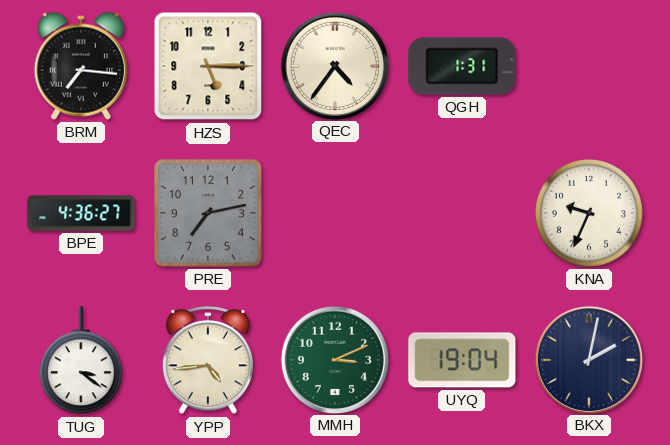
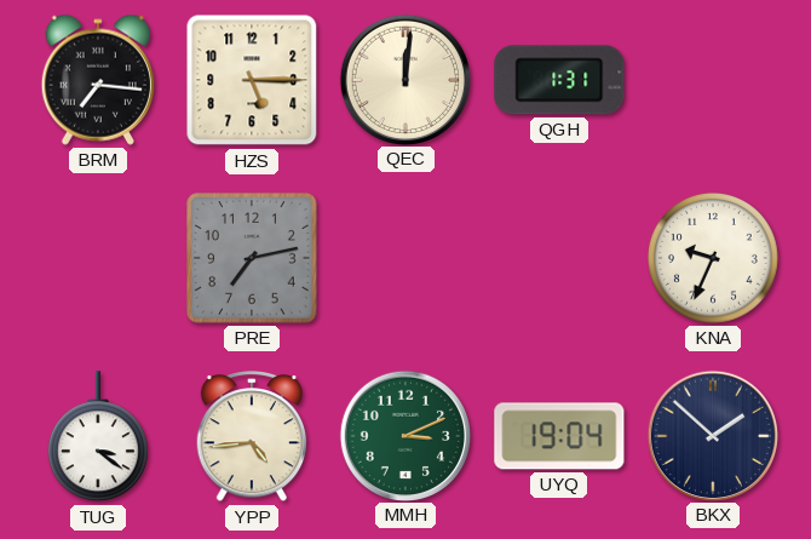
QEC: 4:36 -> 12:01
BPE: 4:36 -> none
BKX: 2:02 -> 1:52
